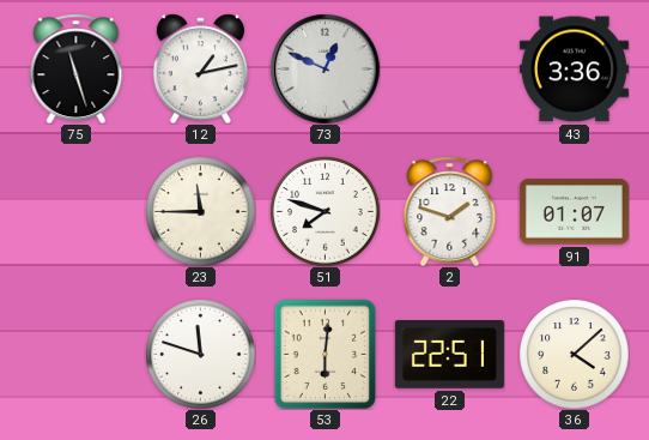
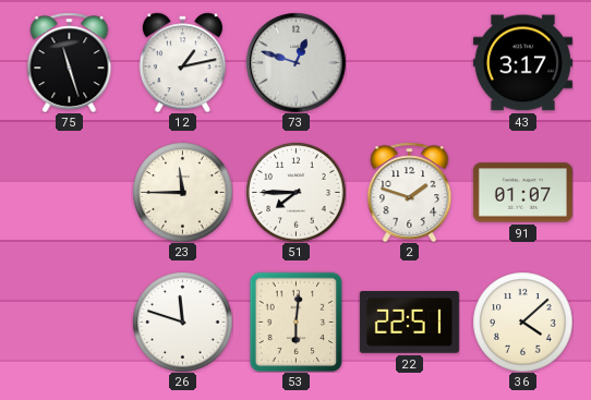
73: 12:49 -> 12:48
43: 3:36 -> 3:17
51: 7:48 -> 7:45
